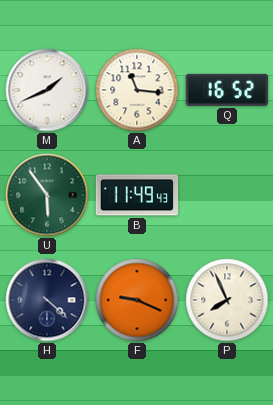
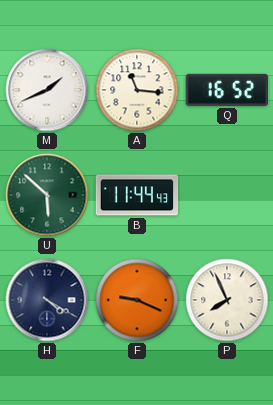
U: 5:54 -> 5:52
B: 11:49 -> 11:44
H: 4:22 -> 4:20
